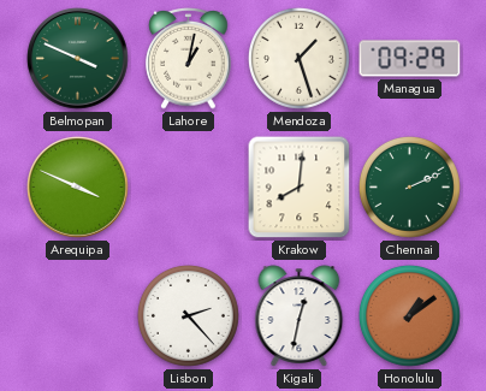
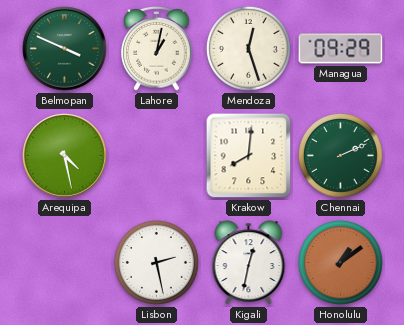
Mendoza: 1:27 -> 12:27
Arequipa: 3:49 -> 4:28
Lisbon: 2:23 -> 2:28
